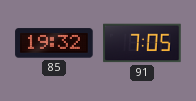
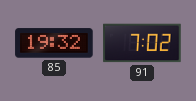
91: 7:05 -> 7:02
